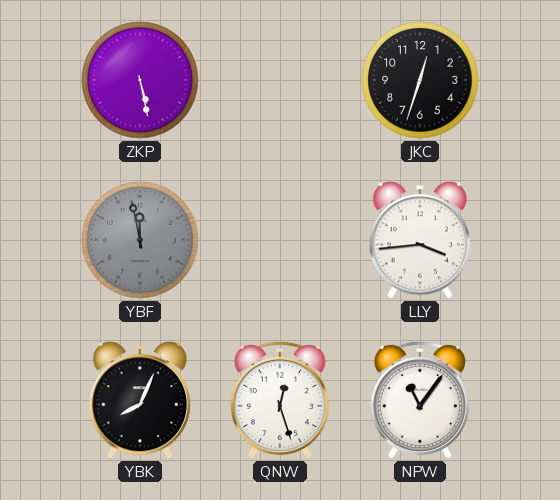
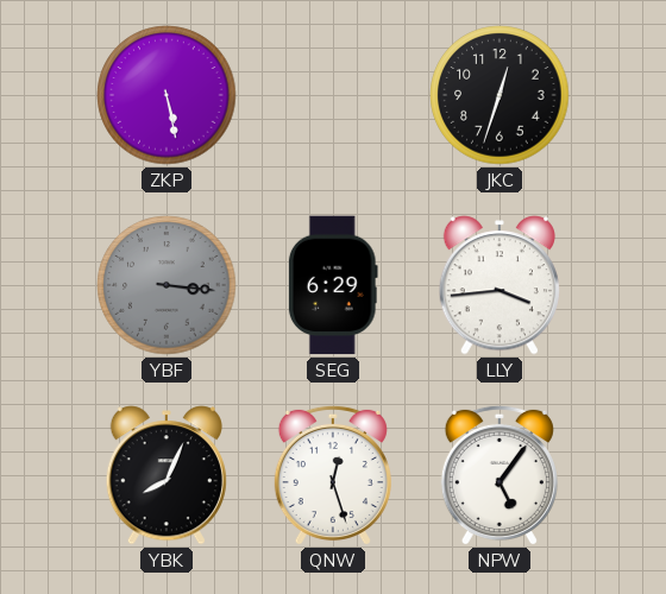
YBF: 11:58 -> 3:16
SEG: none -> 6:29
NPW: 11:06 -> 5:06
